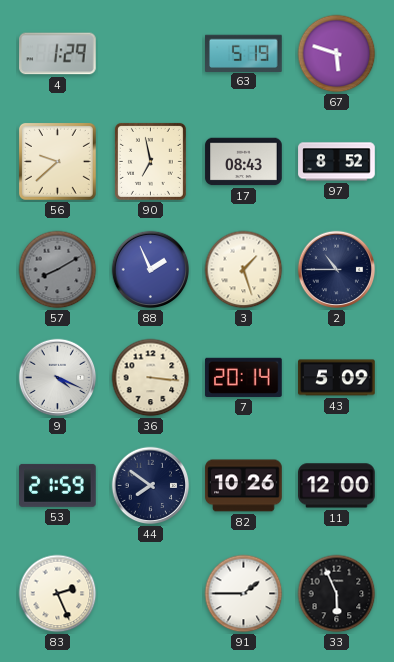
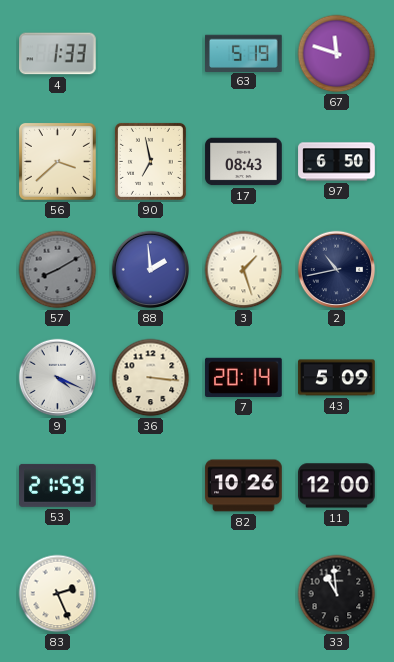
4: 1:29 -> 1:33
67: 5:48 -> 11:48
56: 9:38 -> 3:38
97: 8:52 -> 6:50
88: 1:56 -> 1:59
2: 10:45 -> 10:43
44: 7:51 -> none
91: 1:45 -> none
33: 5:56 -> 10:59
